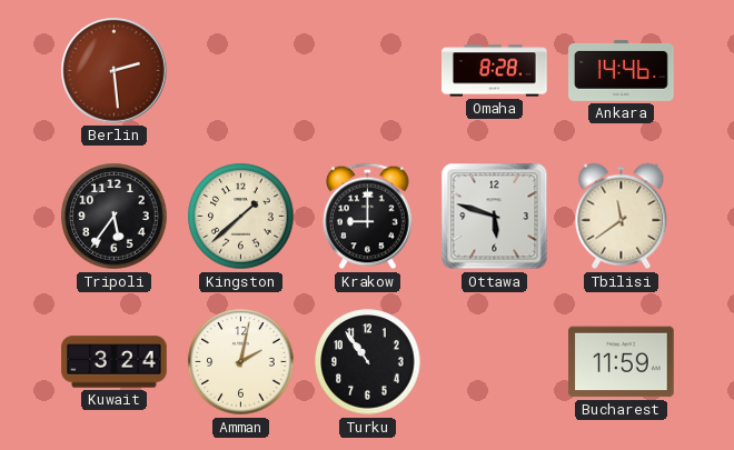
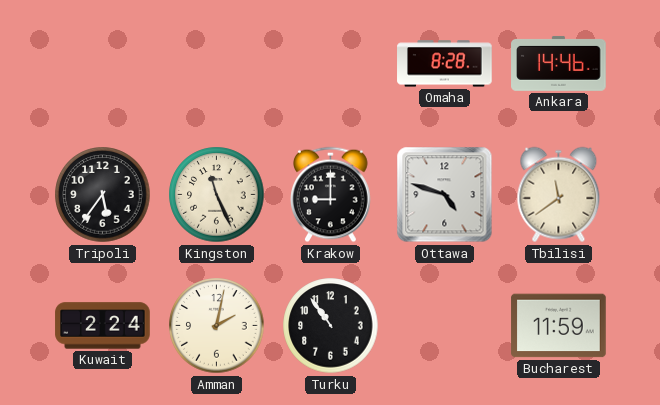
Berlin: 2:29 -> none
Kingston: 1:38 -> 11:26
Ottawa: 5:48 -> 4:48
Kuwait: 3:24 -> 2:24
